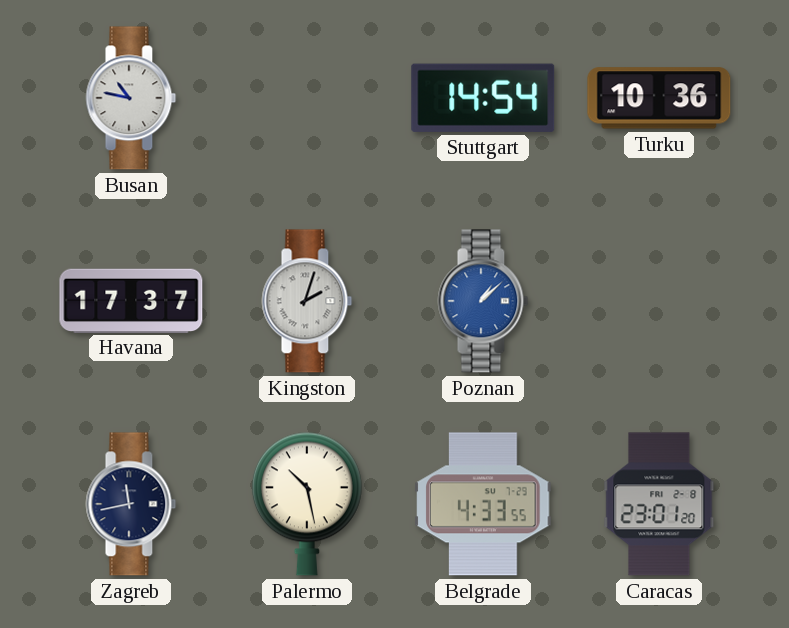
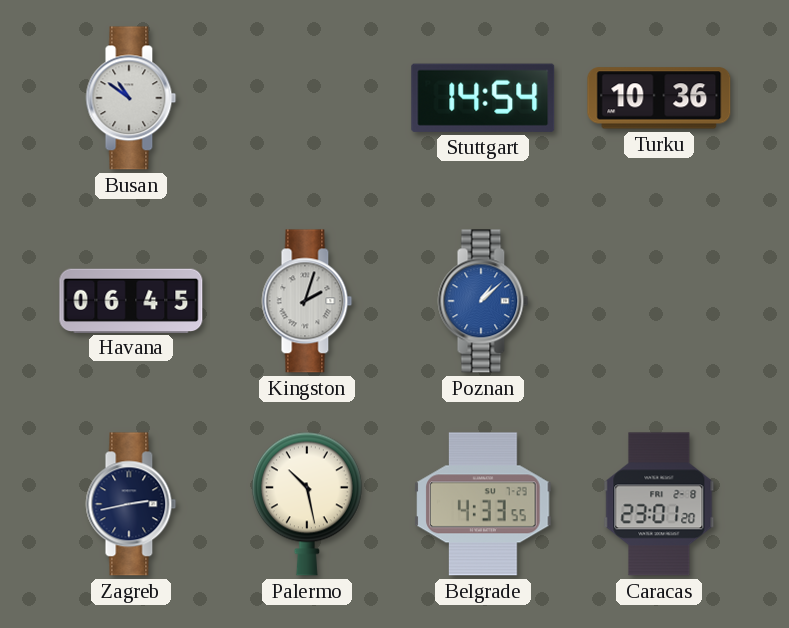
Busan: 10:47 -> 10:51
Havana: 17:37 -> 06:45
Zagreb: 11:43 -> 2:43
